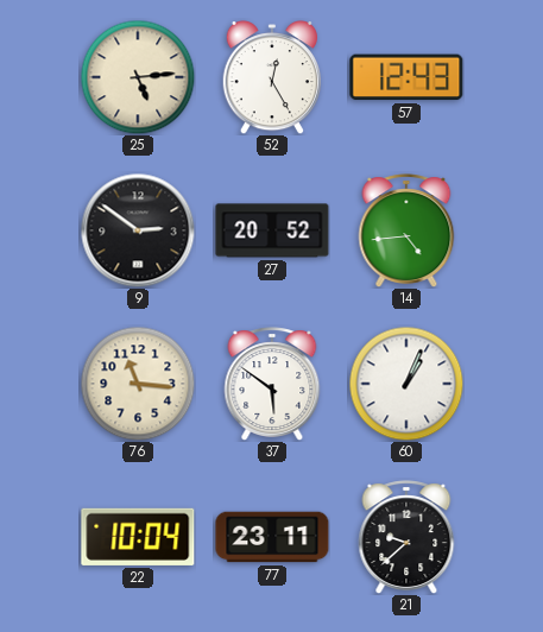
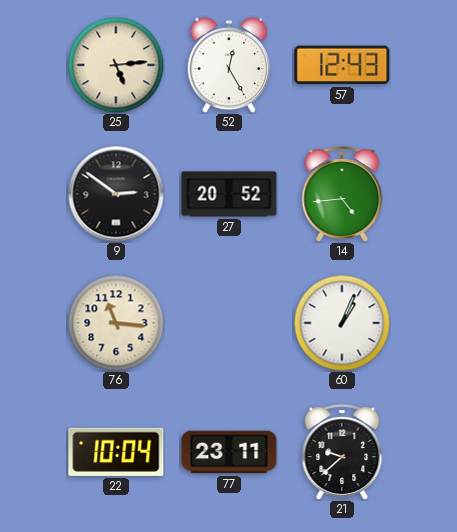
37: 5:51 -> none
